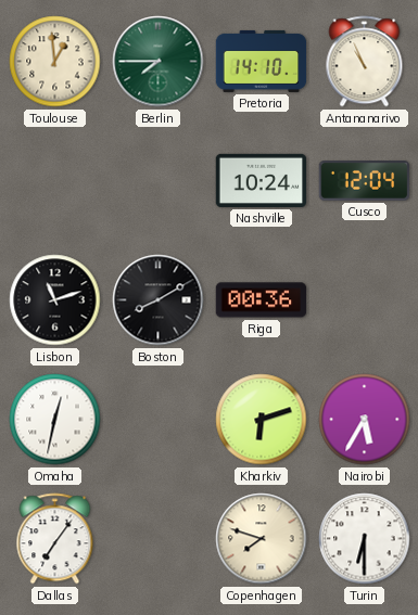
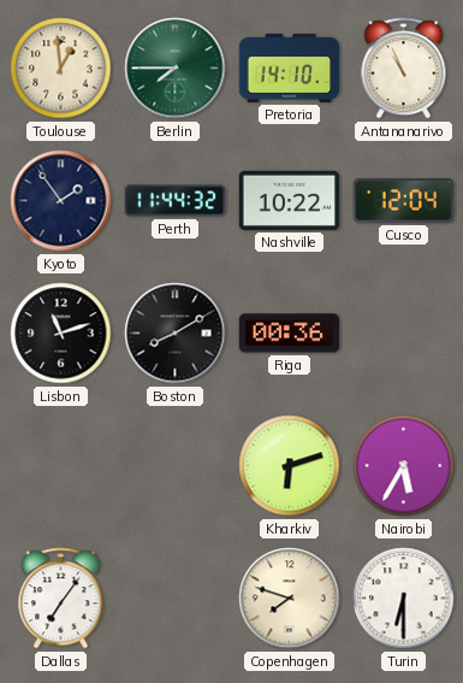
Kyoto: none -> 1:54
Perth: none -> 11:44
Nashville: 10:24 -> 10:22
Omaha: 12:32 -> none
